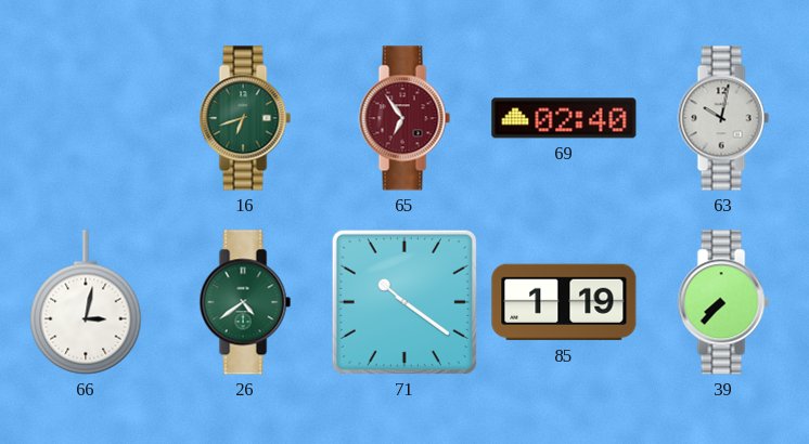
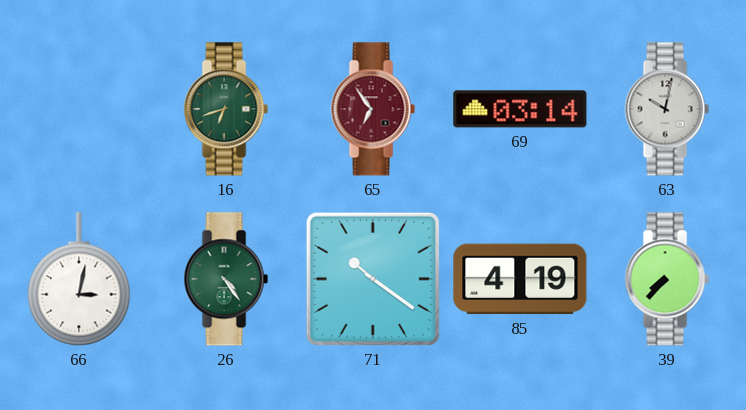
69: 02:40 -> 03:14
26: 4:39 -> 4:24
85: 1:19 -> 4:19
